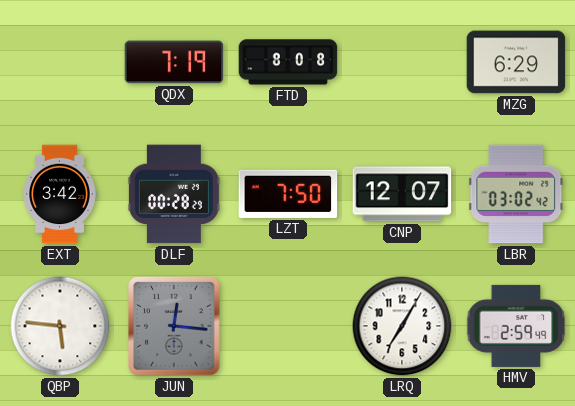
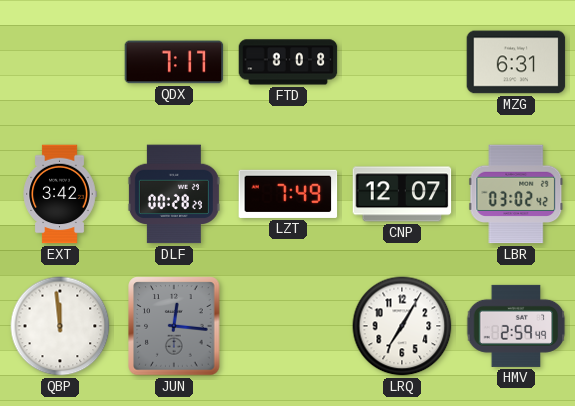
QDX: 7:19 -> 7:17
MZG: 6:29 -> 6:31
LZT: 7:50 -> 7:49
QBP: 5:46 -> 11:59
